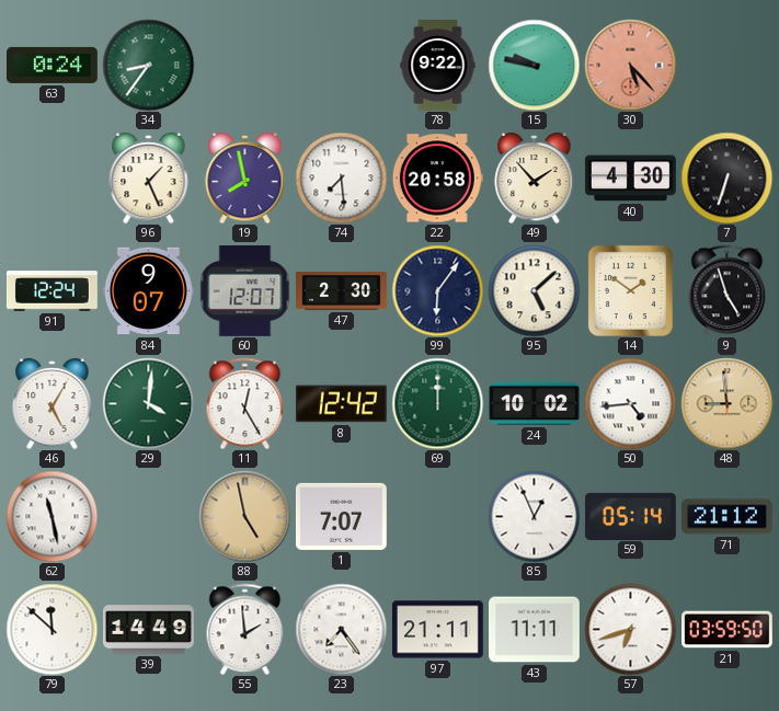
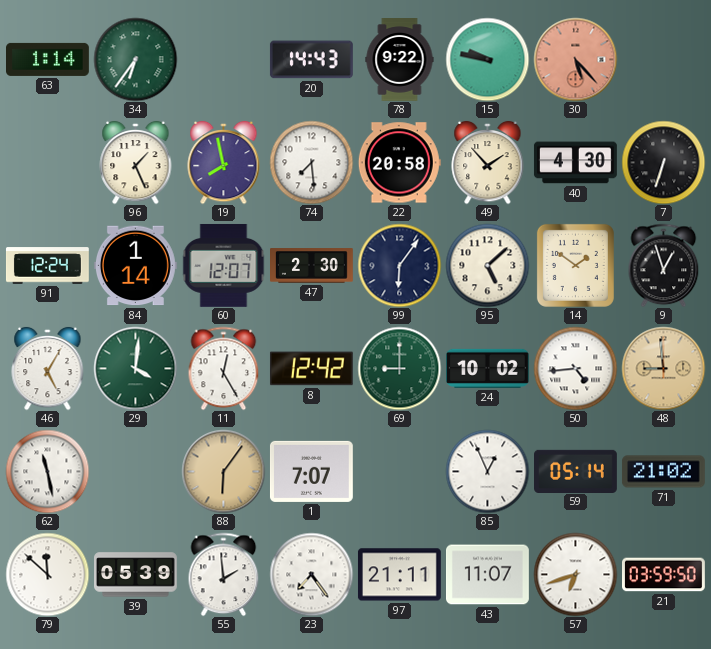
63: 0:24 -> 1:14
34: 8:36 -> 6:36
20: none -> 14:43
84: 9:07 -> 1:14
9: 4:57 -> 12:57
69: 12:00 -> 9:00
88: 4:58 -> 6:06
71: 21:12 -> 21:02
39: 14:49 -> 05:39
43: 11:11 -> 11:07
